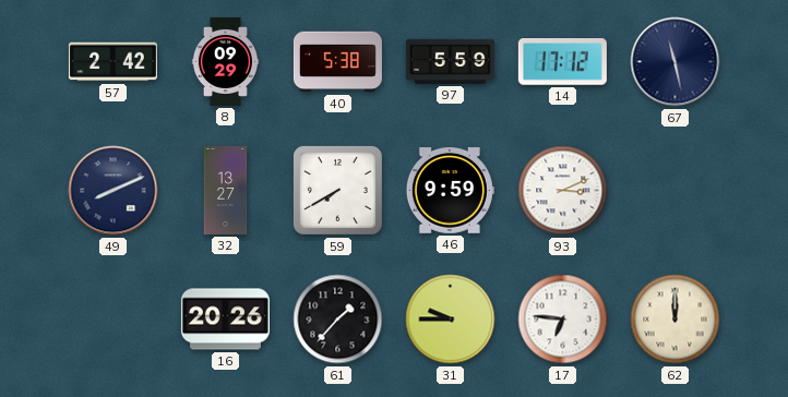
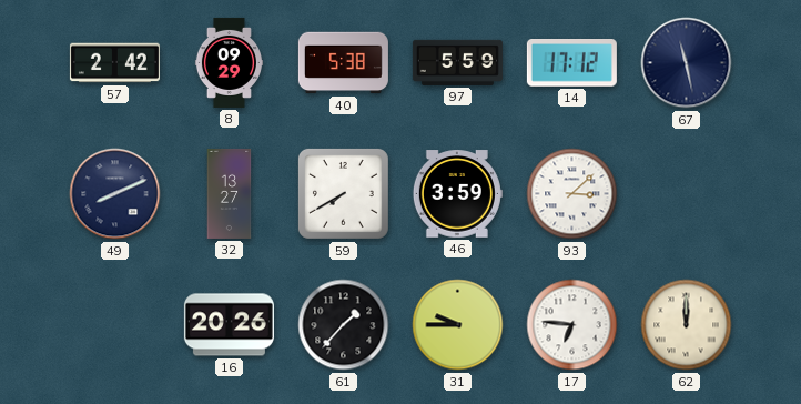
46: 9:59 -> 3:59
93: 3:11 -> 3:08
